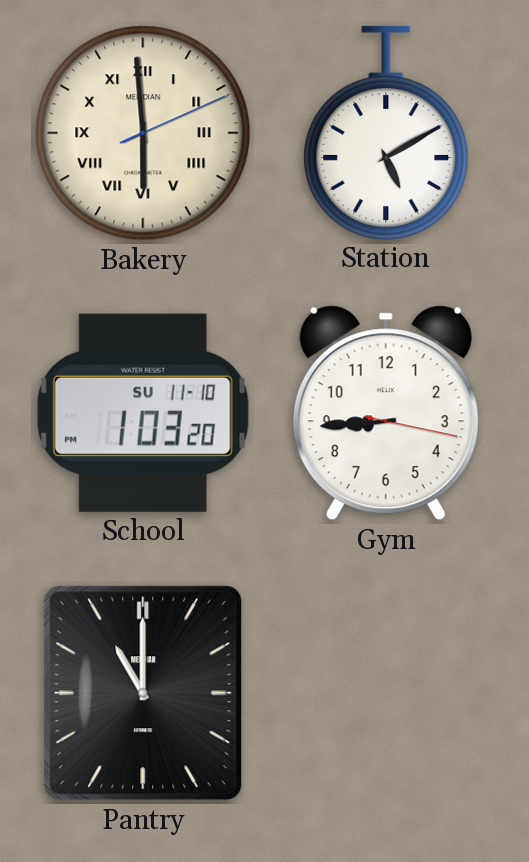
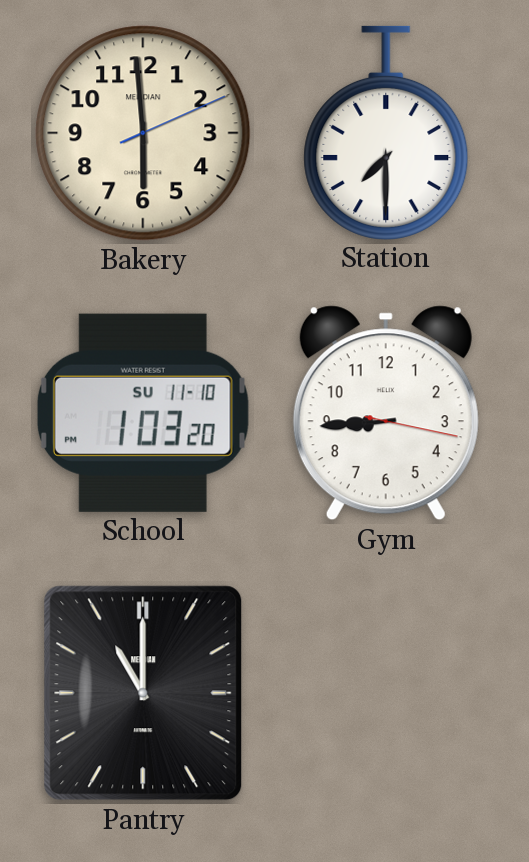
Bakery numerals: Roman -> Arabic
Station: 5:10 -> 7:30
